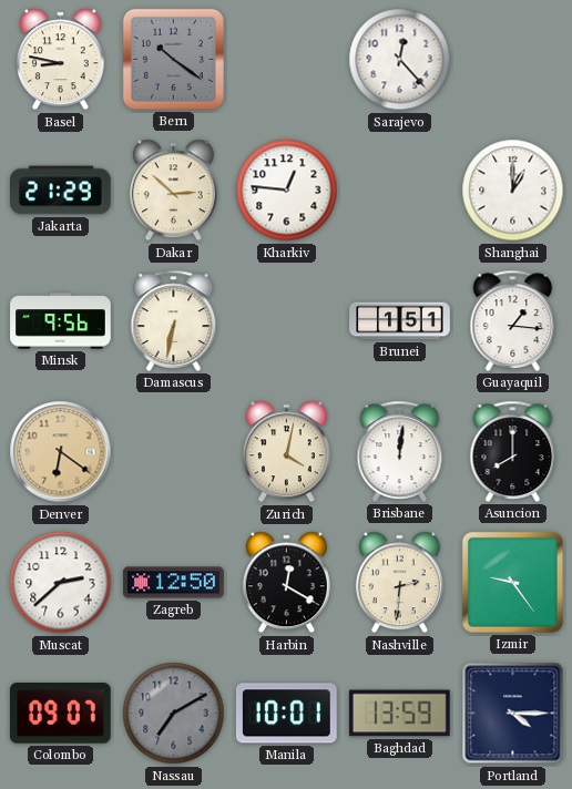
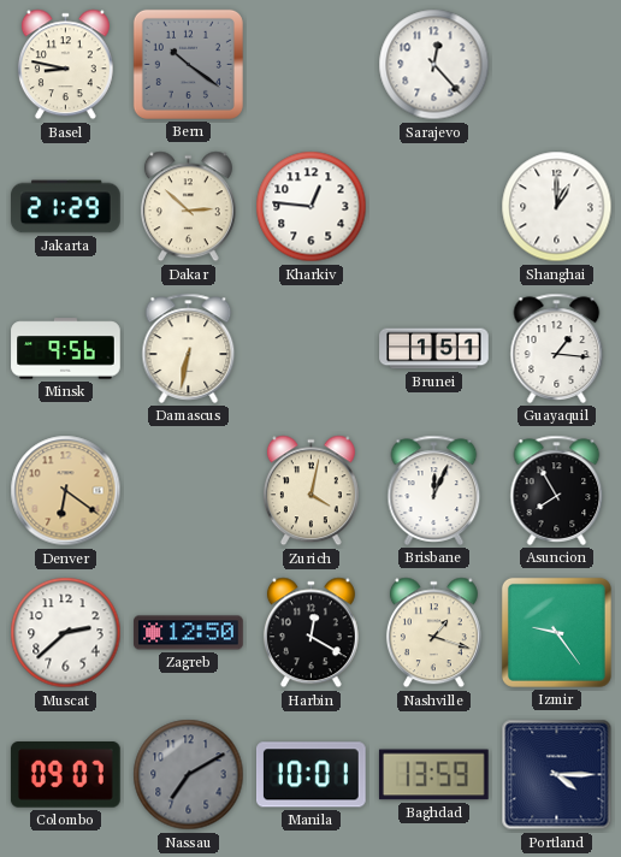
Brisbane: 12:01 -> 12:04
Asuncion: 8:00 -> 7:55
Nashville: 2:31 -> 1:18
